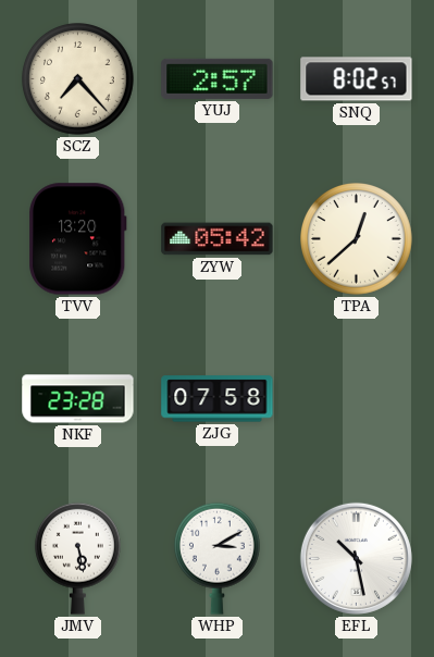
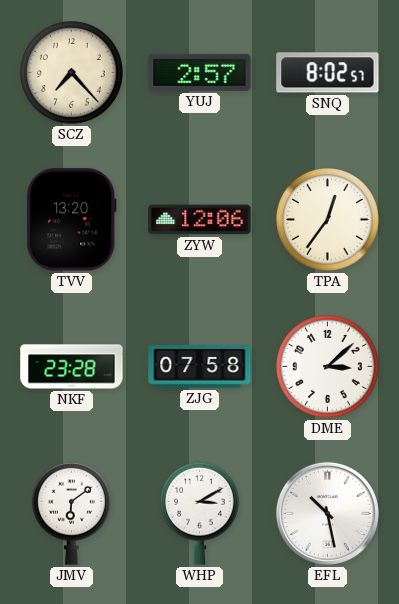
ZYW: 05:42 -> 12:06
TPA: 12:38 -> 12:36
DME: none -> 3:08
JMV: 5:28 -> 6:09
